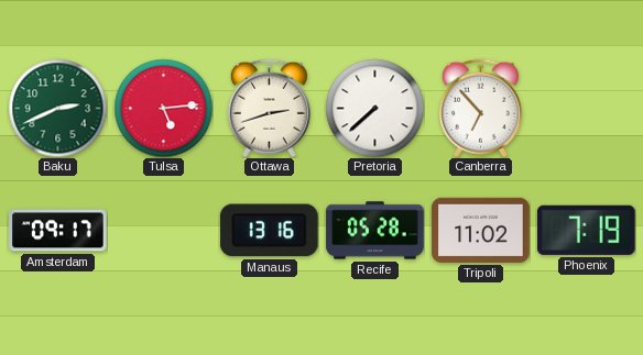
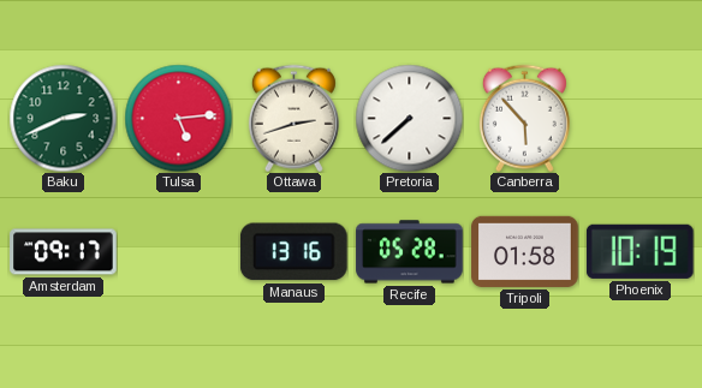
Canberra: 6:53 -> 5:53
Tripoli: 11:02 -> 01:58
Phoenix: 7:19 -> 10:19
